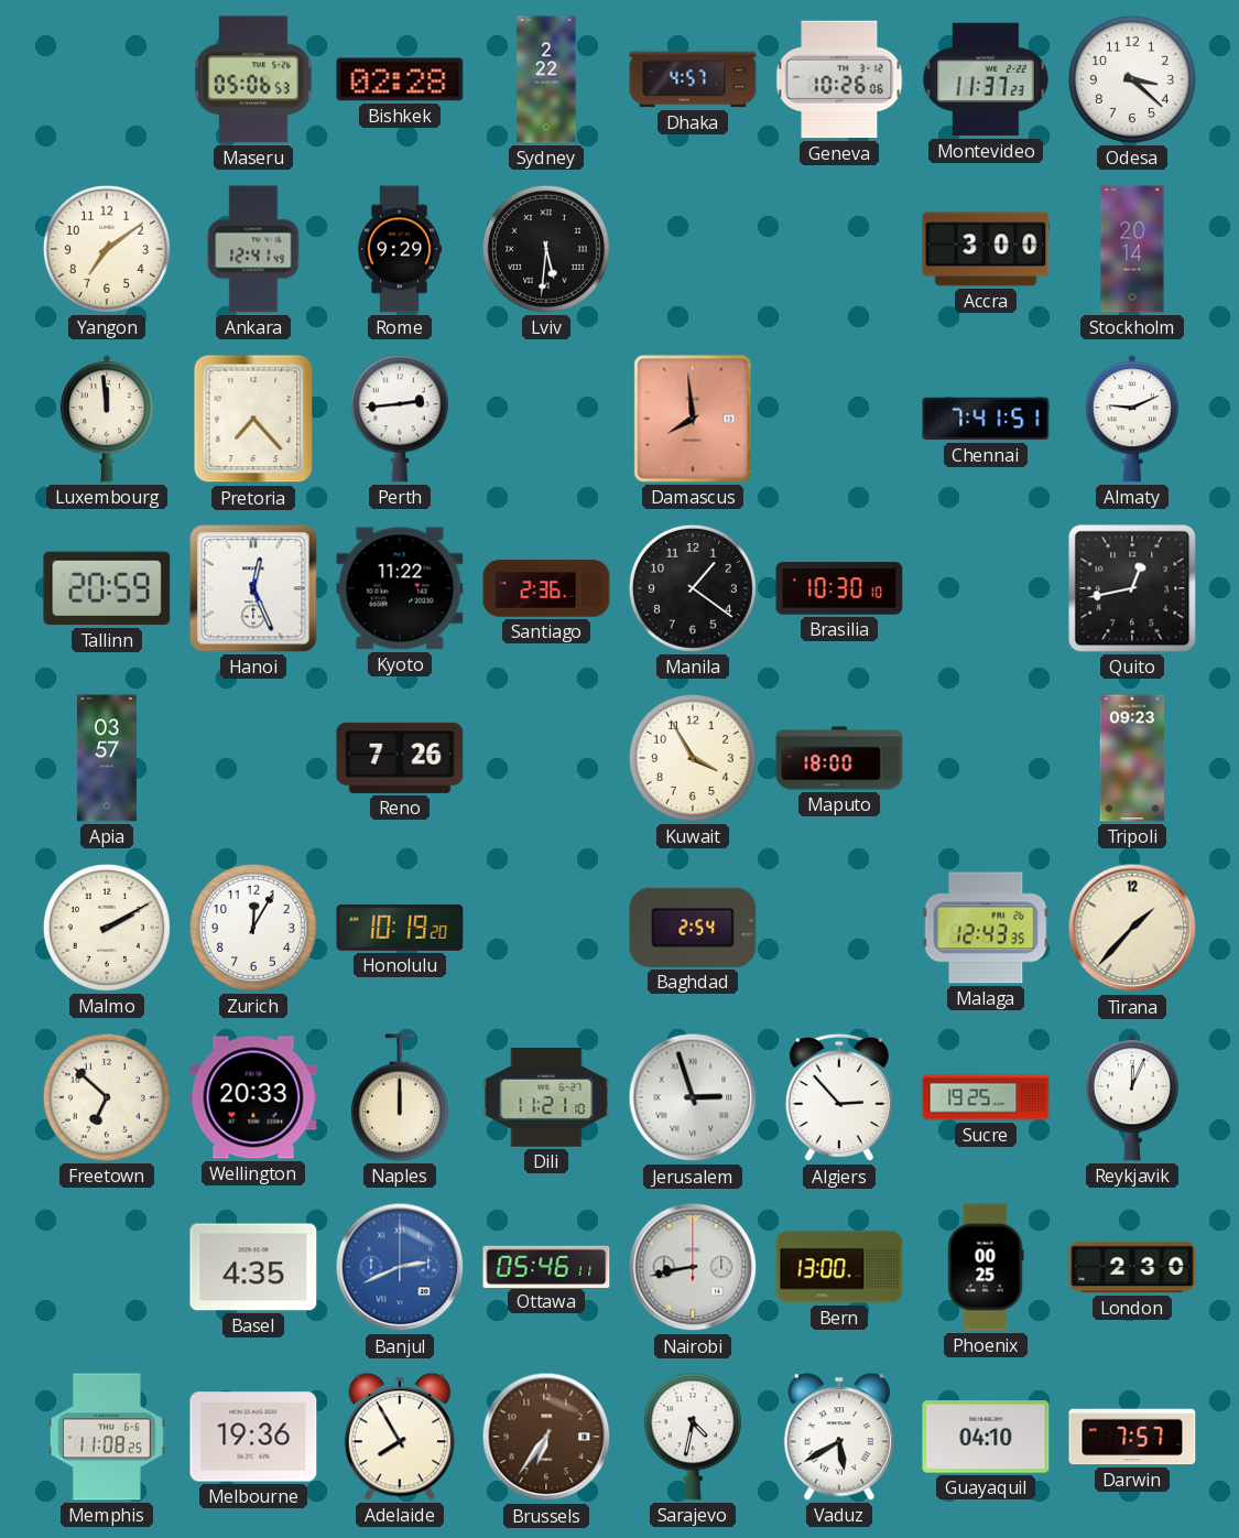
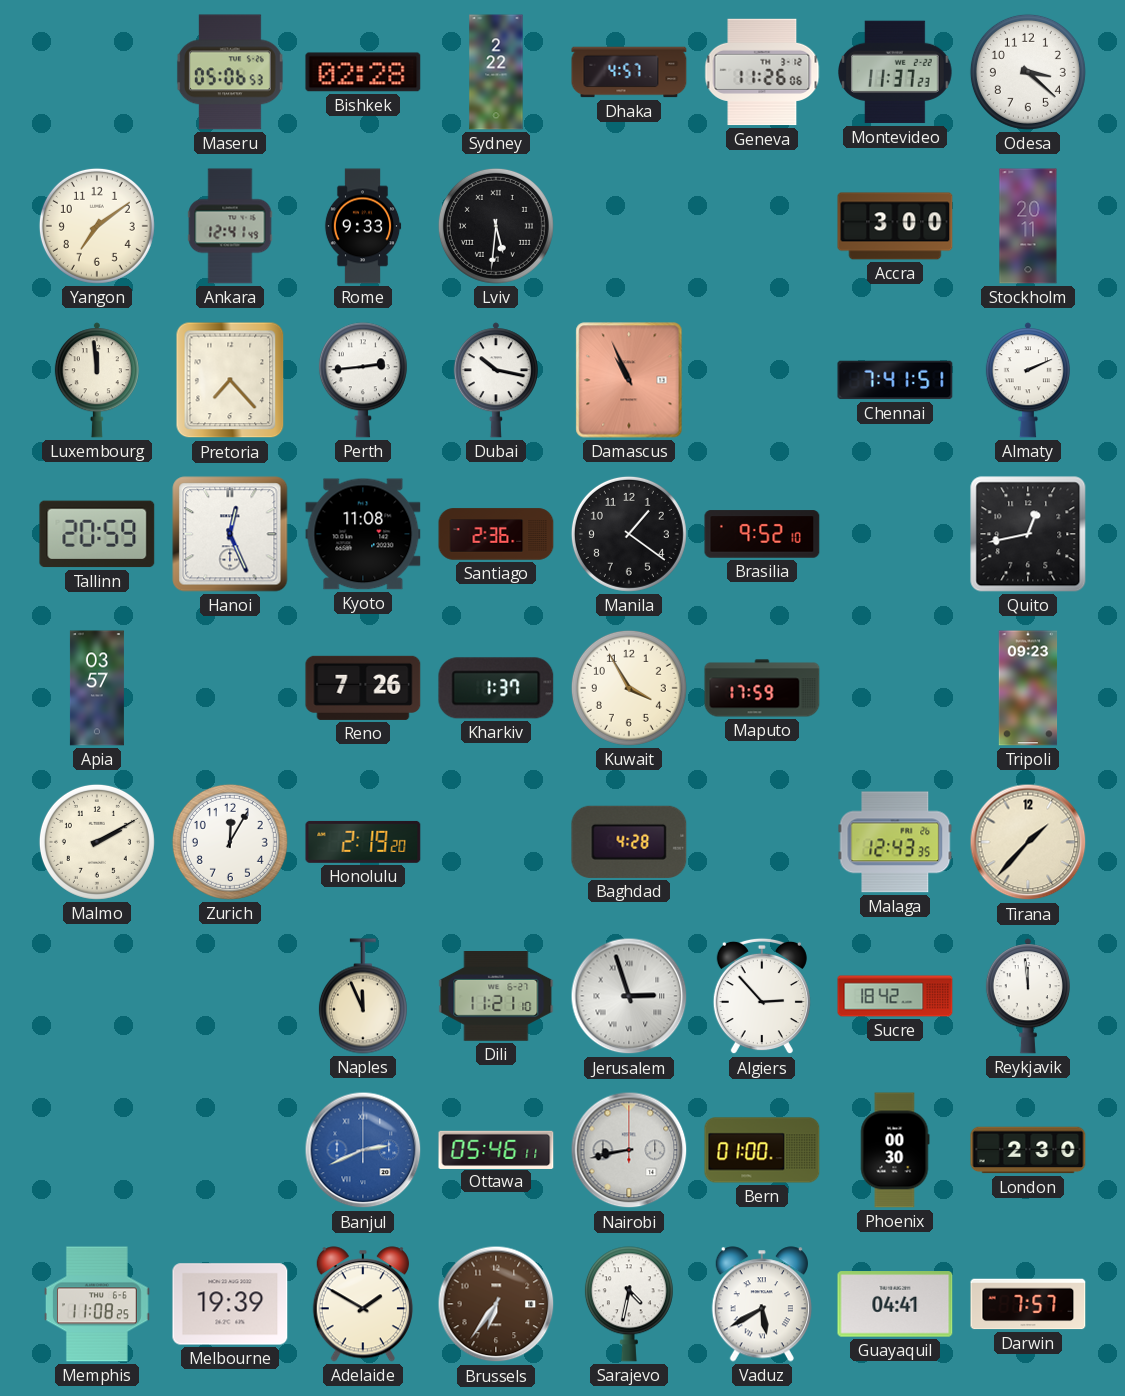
Geneva: 10:26 -> 11:26
Rome: 9:29 -> 9:33
Stockholm: 20:14 -> 20:11
Dubai: none -> 10:17
Damascus: 7:59 -> 10:56
Almaty: 9:11 -> 2:11
Kyoto: 11:22 -> 11:08
Brasilia: 10:30 -> 9:52
Kharkiv: none -> 1:37
Maputo: 18:00 -> 17:59
Honolulu: 10:19 -> 2:19
Baghdad: 2:54 -> 4:28
Freetown: 6:52 -> none
Wellington: 20:33 -> none
Naples: 12:00 -> 11:56
Sucre: 19:25 -> 18:42
Reykjavik: 12:04 -> 11:59
Basel: 4:35 -> none
Bern: 13:00 -> 01:00
Phoenix: 00:25 -> 00:30
Melbourne: 19:36 -> 19:39
Adelaide: 7:55 -> 1:50
Guayaquil: 04:10 -> 04:41
